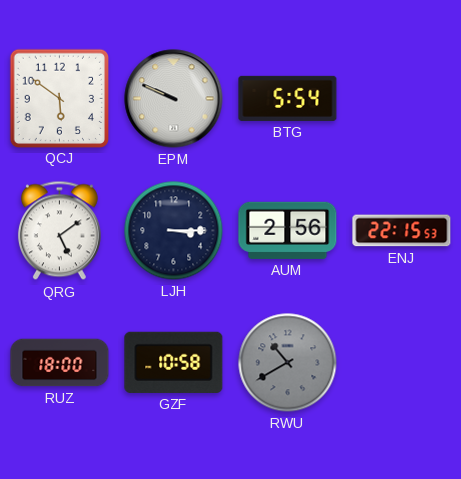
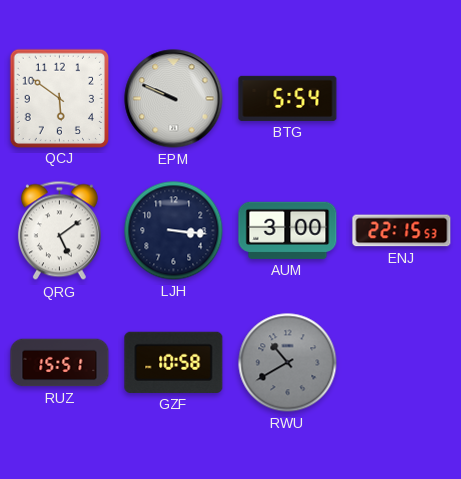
LJH: 3:15 -> 3:16
AUM: 2:56 -> 3:00
RUZ: 18:00 -> 15:51
